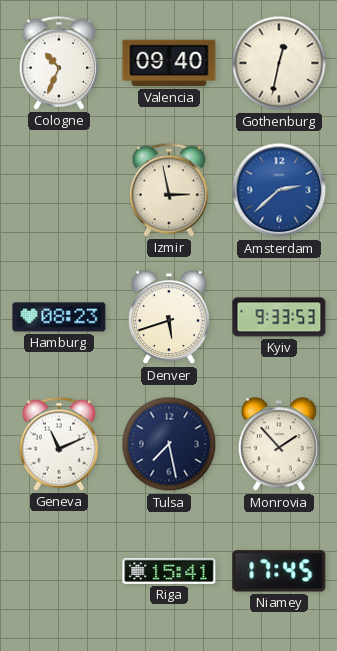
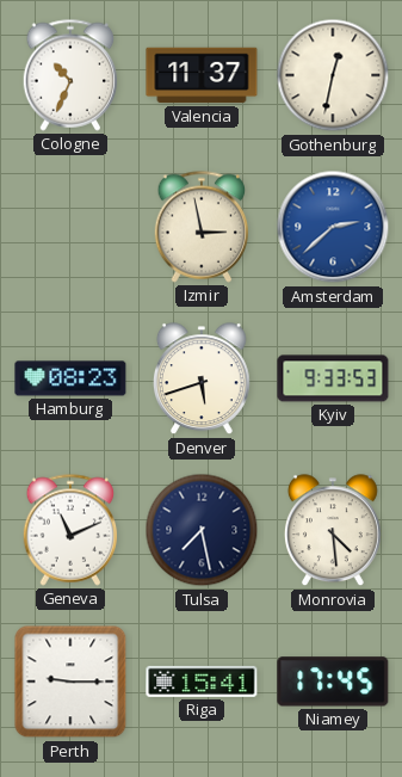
Valencia: 09:40 -> 11:37
Monrovia: 1:53 -> 4:29
Perth: none -> 9:15
